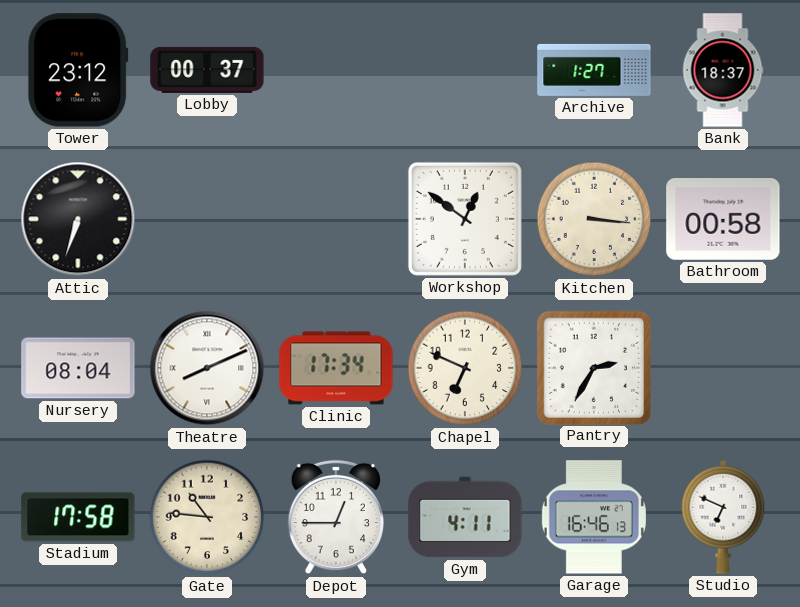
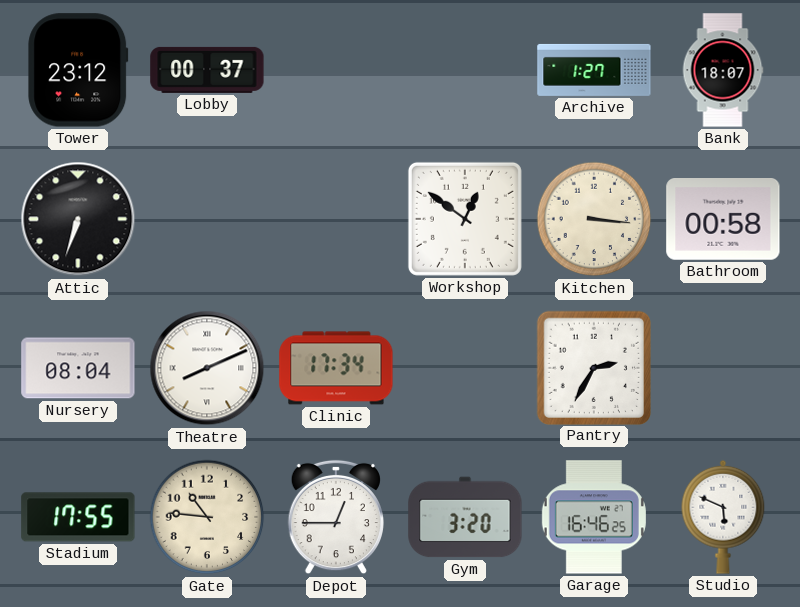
Bank: 18:37 -> 18:07
Chapel: 6:49 -> none
Stadium: 17:58 -> 17:55
Gym: 4:11 -> 3:20
Garage: 16:46:13 -> 16:46:25
Studio: 6:49 -> 5:49
